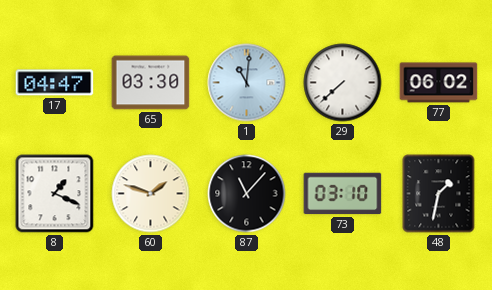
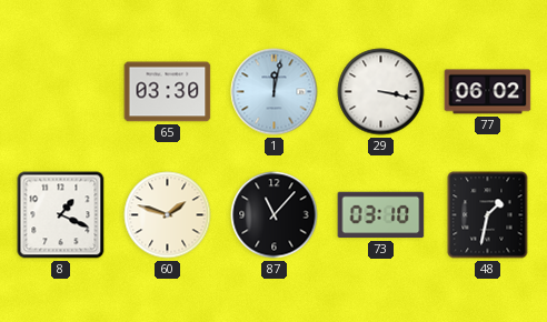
17: 04:47 -> none
1: 11:01 -> 12:02
29: 7:38 -> 3:17
